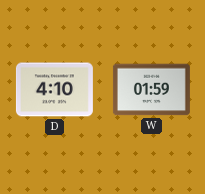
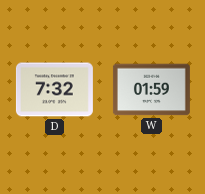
D: 4:10 -> 7:32
